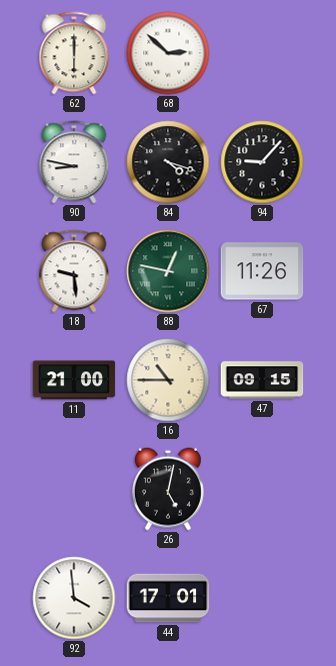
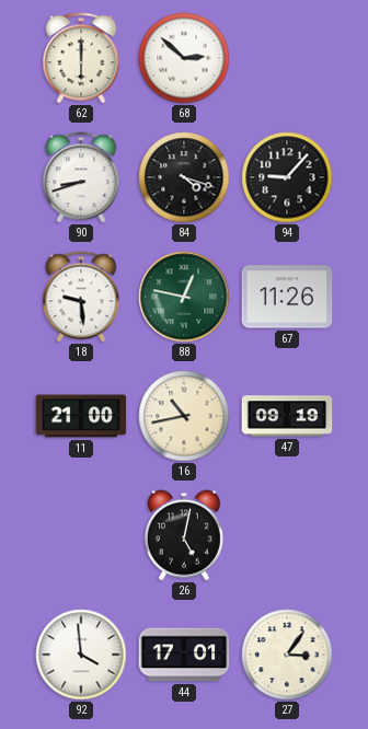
90: 8:47 -> 8:42
16: 10:45 -> 10:43
47: 09:15 -> 09:19
27: none -> 3:06
